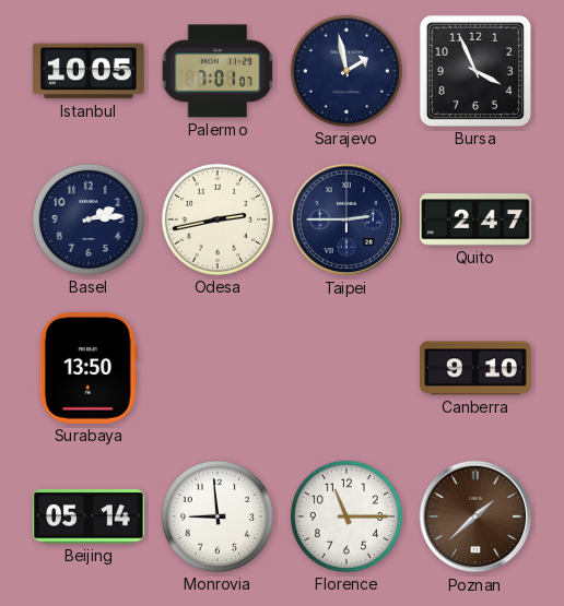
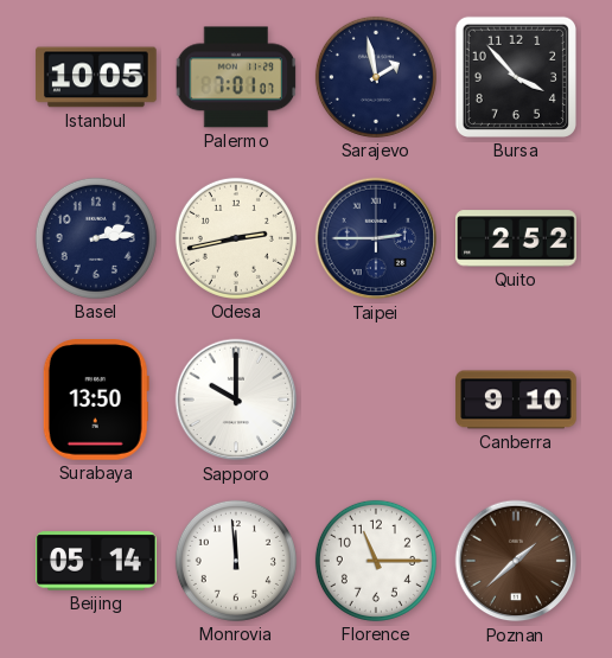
Bursa: 3:56 -> 3:53
Quito: 2:47 -> 2:52
Sapporo: none -> 10:00
Monrovia: 8:59 -> 11:59
